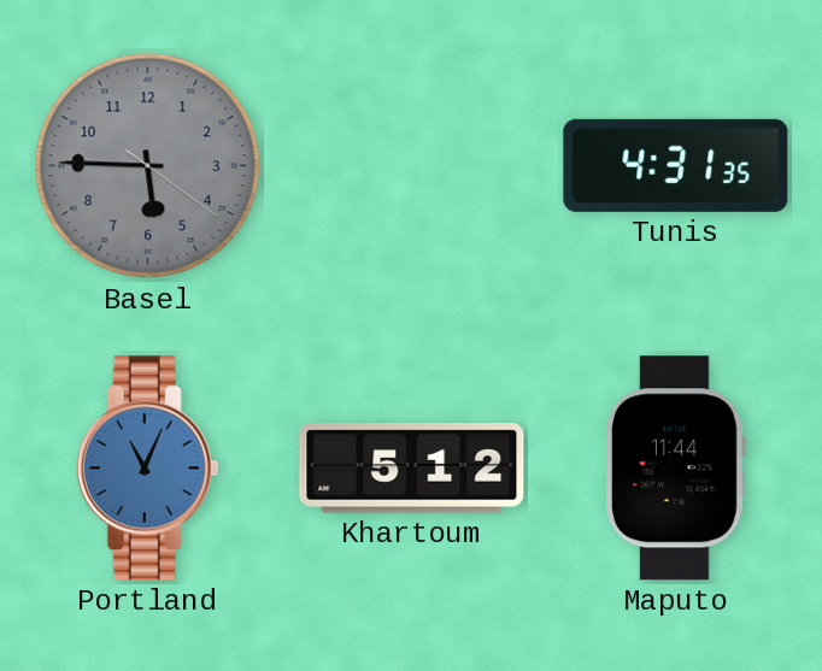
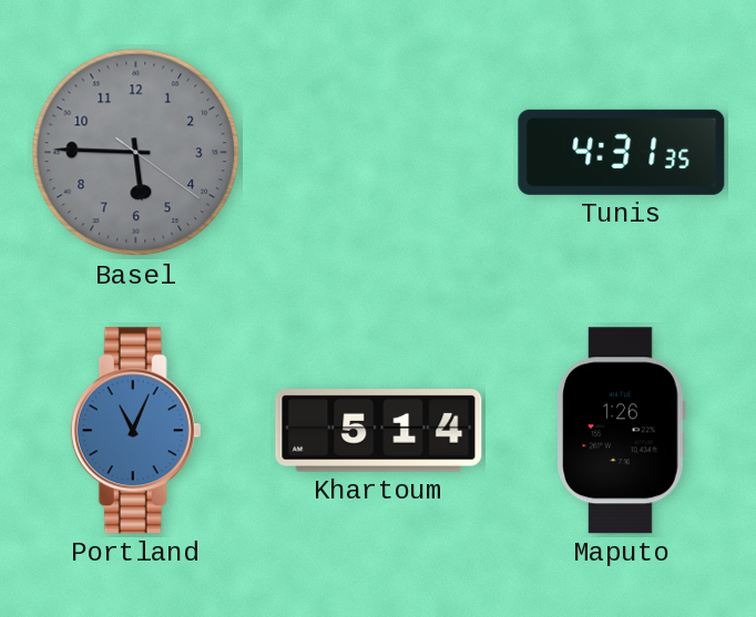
Khartoum: 5:12 -> 5:14
Maputo: 11:44 -> 1:26
